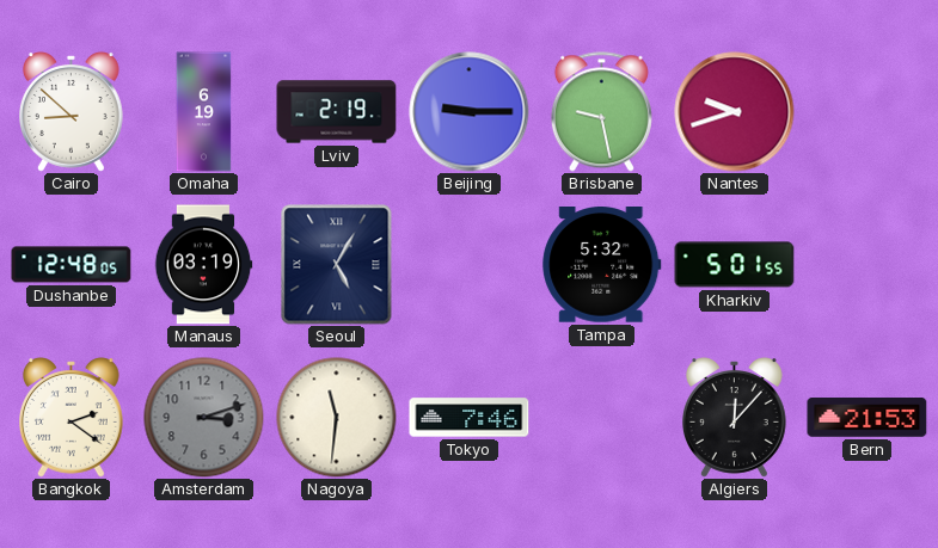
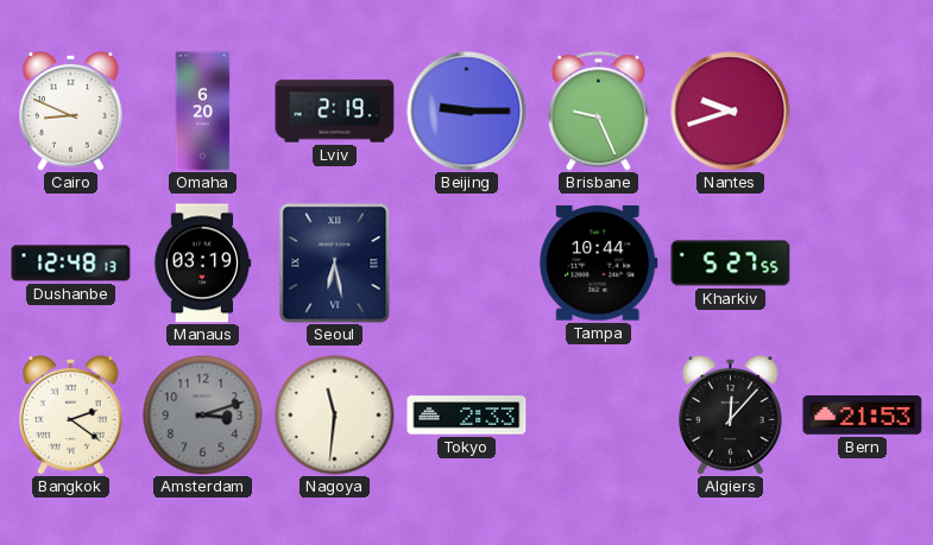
Cairo: 8:52 -> 8:49
Omaha: 6:19 -> 6:20
Brisbane: 9:28 -> 9:26
Dushanbe: 12:48:05 -> 12:48:13
Seoul: 5:05 -> 6:28
Tampa: 5:32 -> 10:44
Kharkiv: 5:01 -> 5:27
Tokyo: 7:46 -> 2:33
